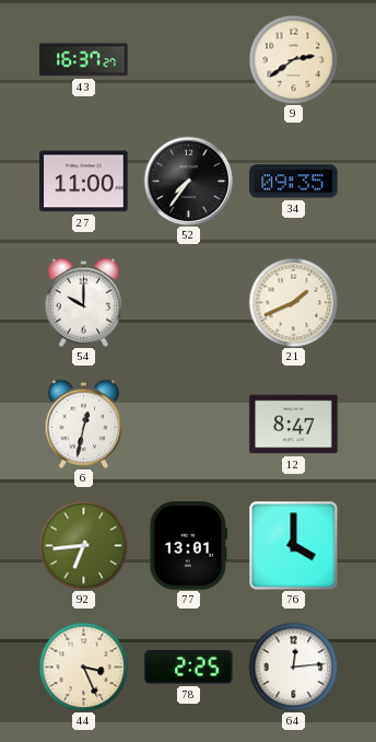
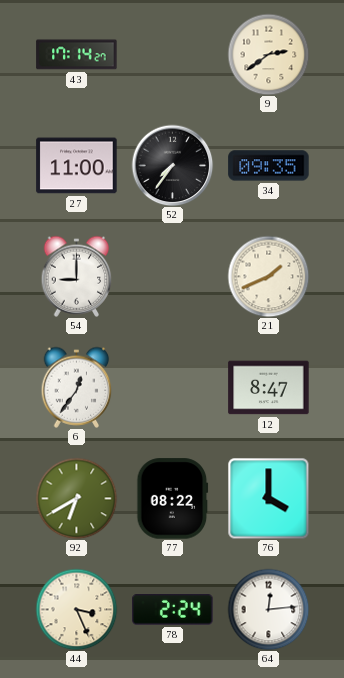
43: 16:37 -> 17:14
54: 10:00 -> 9:00
6: 12:32 -> 12:36
92: 6:44 -> 6:40
77: 13:01 -> 08:22
78: 2:25 -> 2:24
